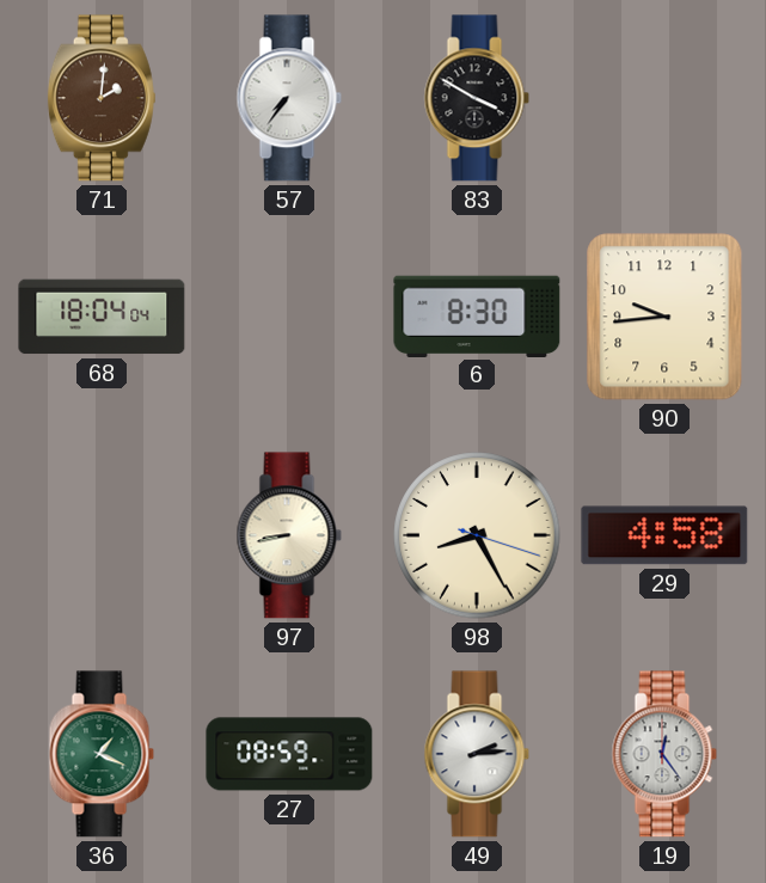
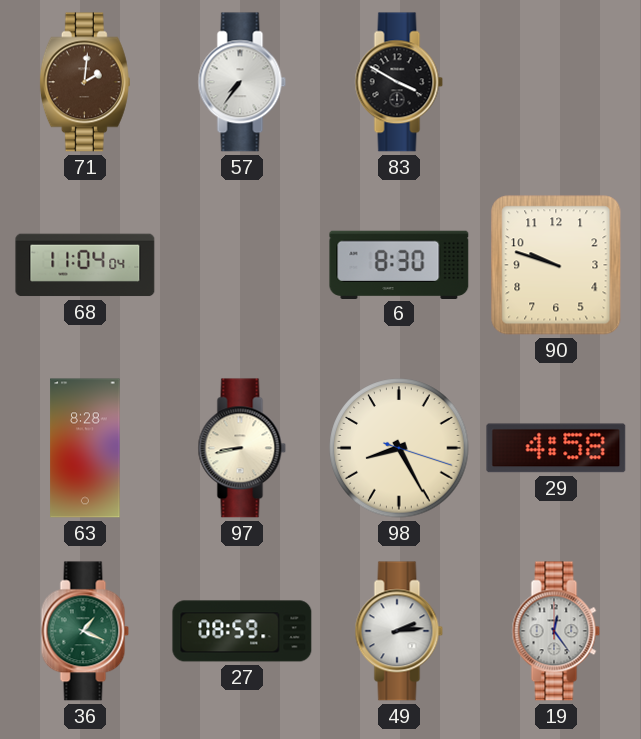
68: 18:04 -> 11:04
90: 9:44 -> 9:48
63: none -> 8:28
